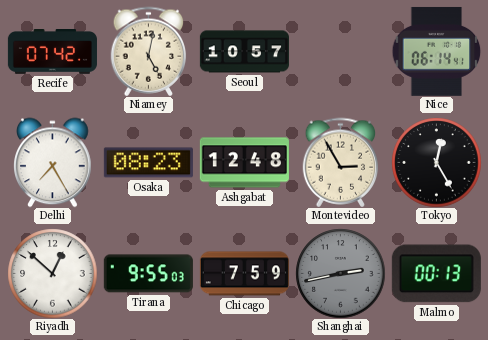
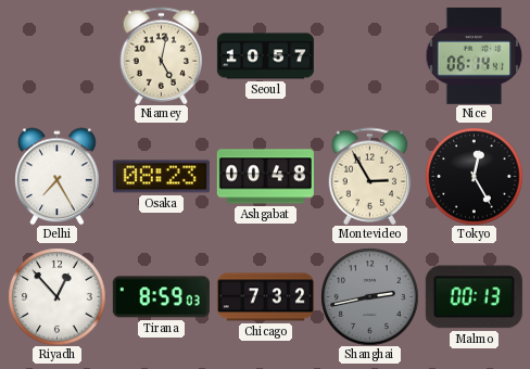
Recife: 07:42 -> none
Ashgabat: 12:48 -> 00:48
Riyadh: 12:52 -> 12:53
Tirana: 9:55 -> 8:59
Chicago: 7:59 -> 7:32
